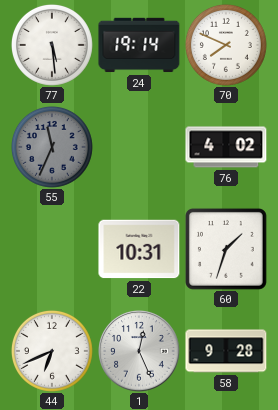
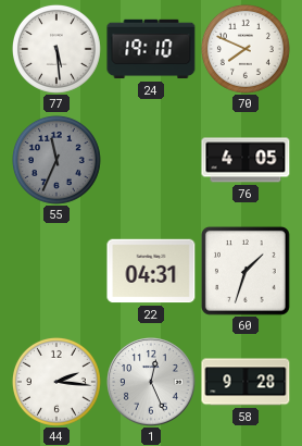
24: 19:14 -> 19:10
76: 4:02 -> 4:05
22: 10:31 -> 04:31
44: 6:41 -> 2:16
